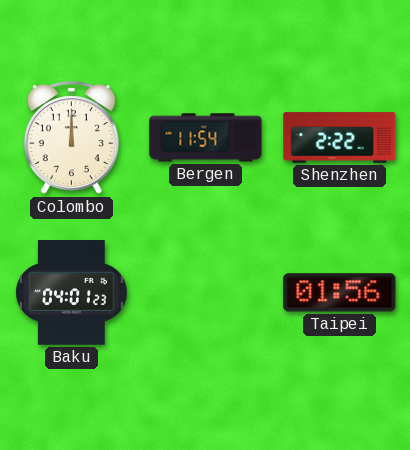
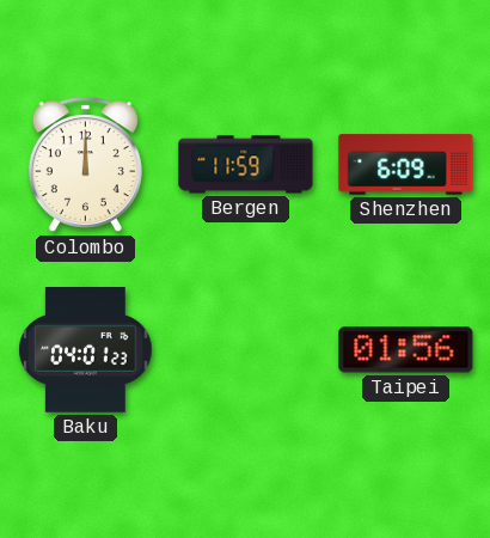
Bergen: 11:54 -> 11:59
Shenzhen: 2:22 -> 6:09
